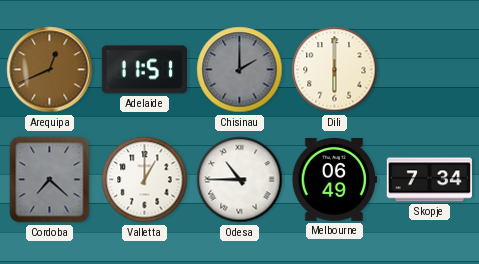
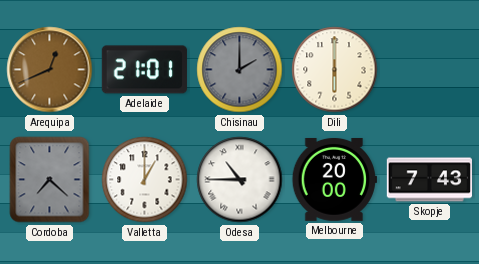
Adelaide: 11:51 -> 21:01
Melbourne: 06:49 -> 20:00
Skopje: 7:34 -> 7:43
